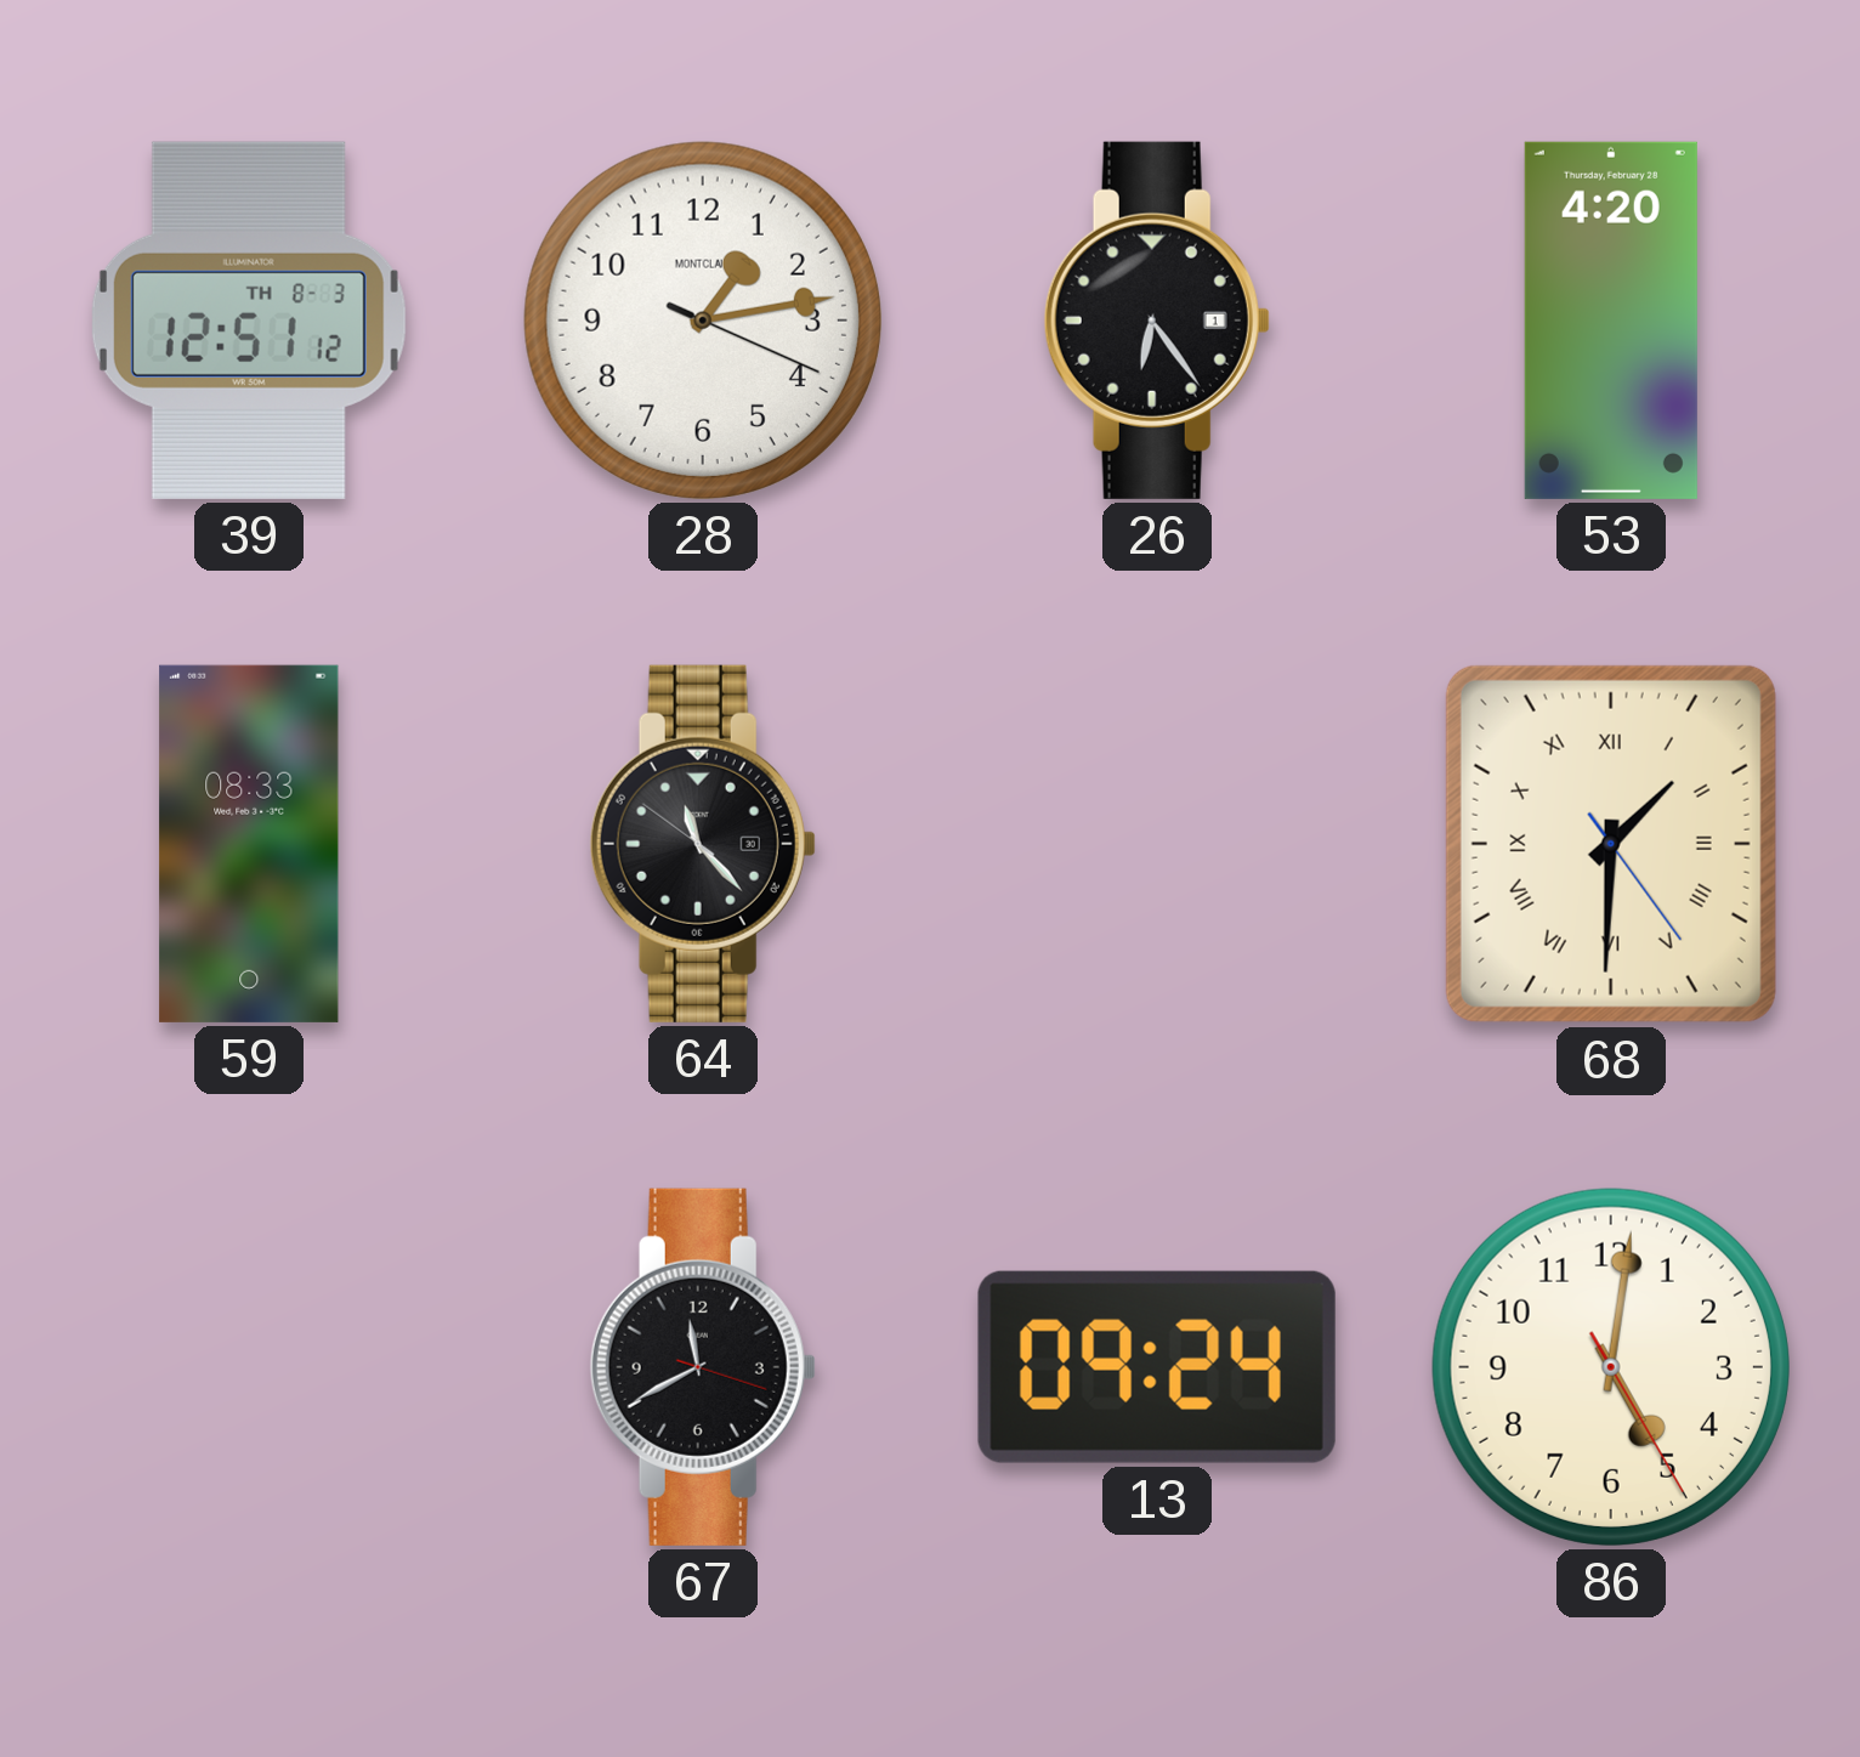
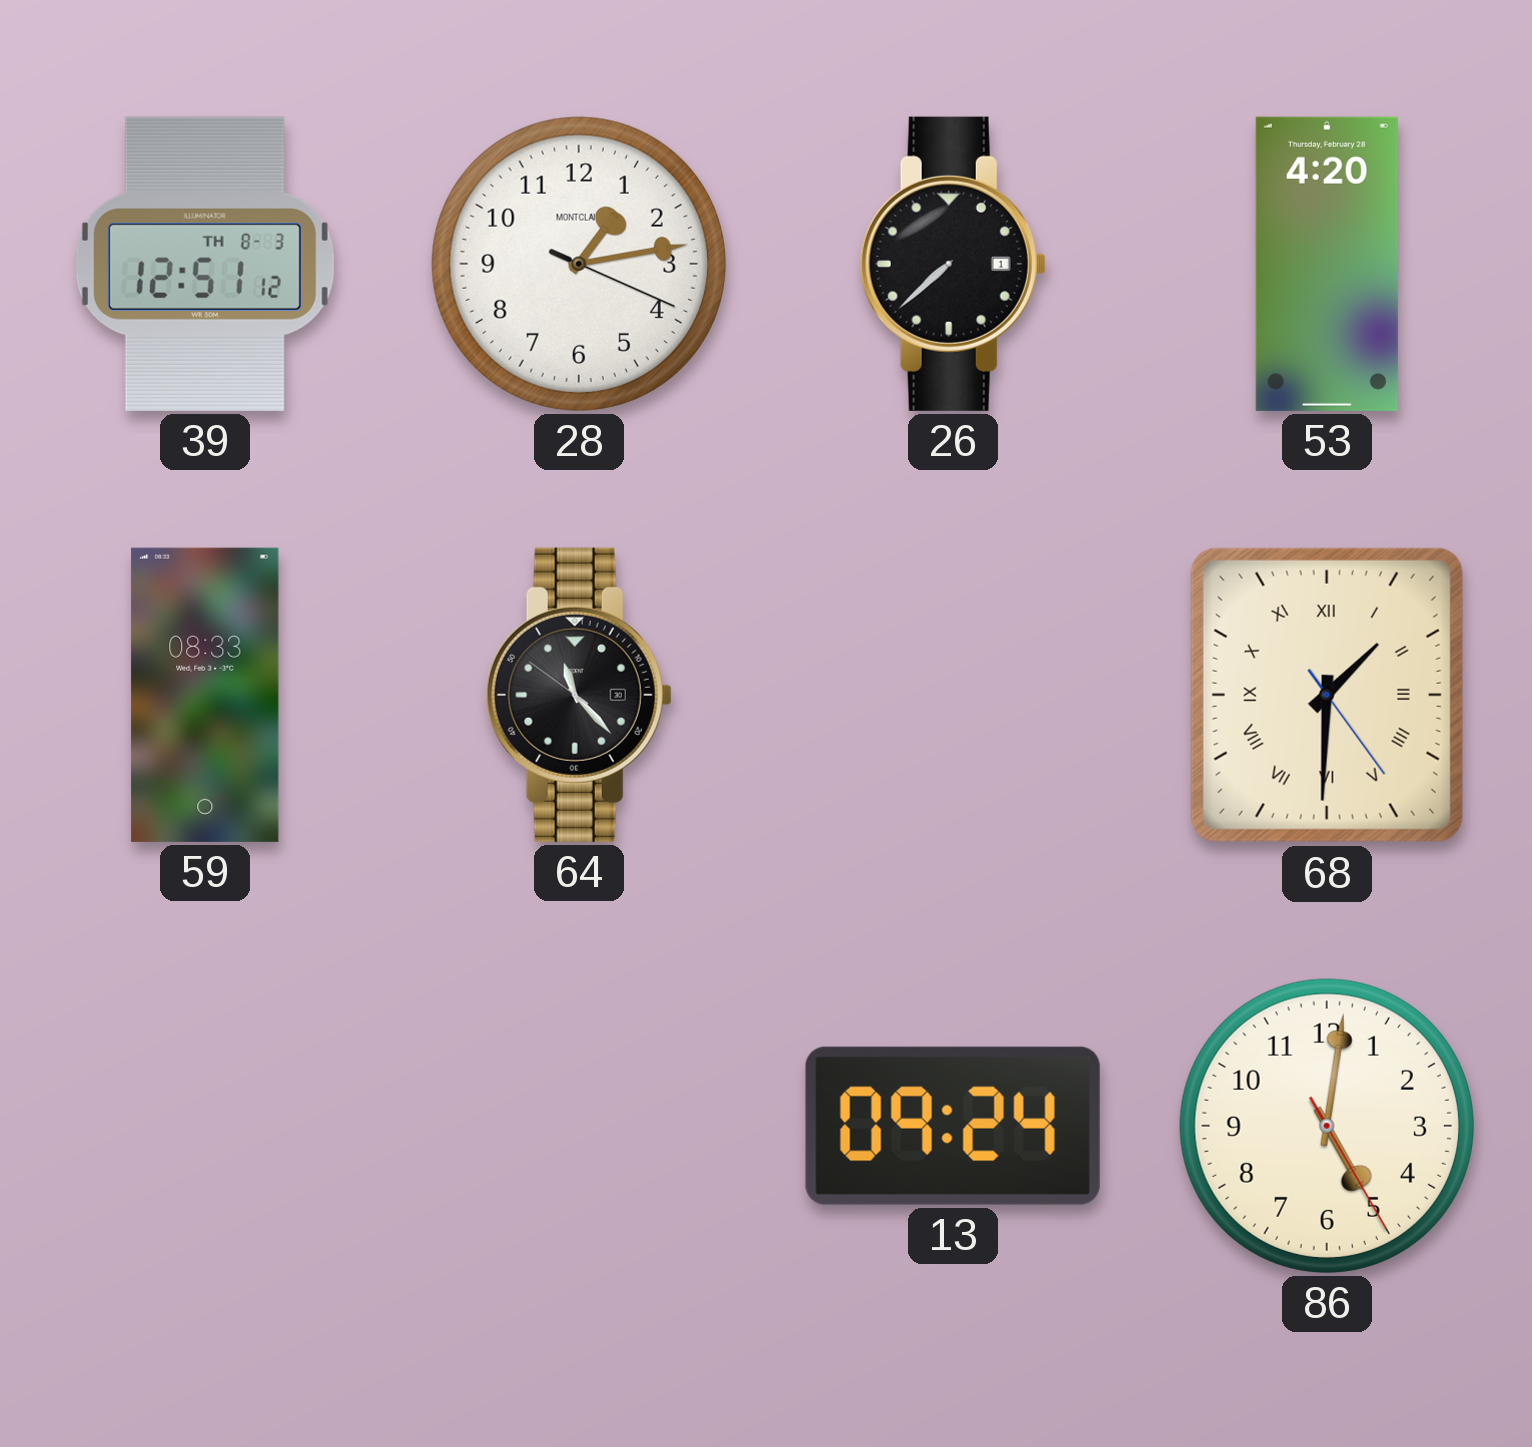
26: 6:24 -> 7:38
67: 11:40 -> none
